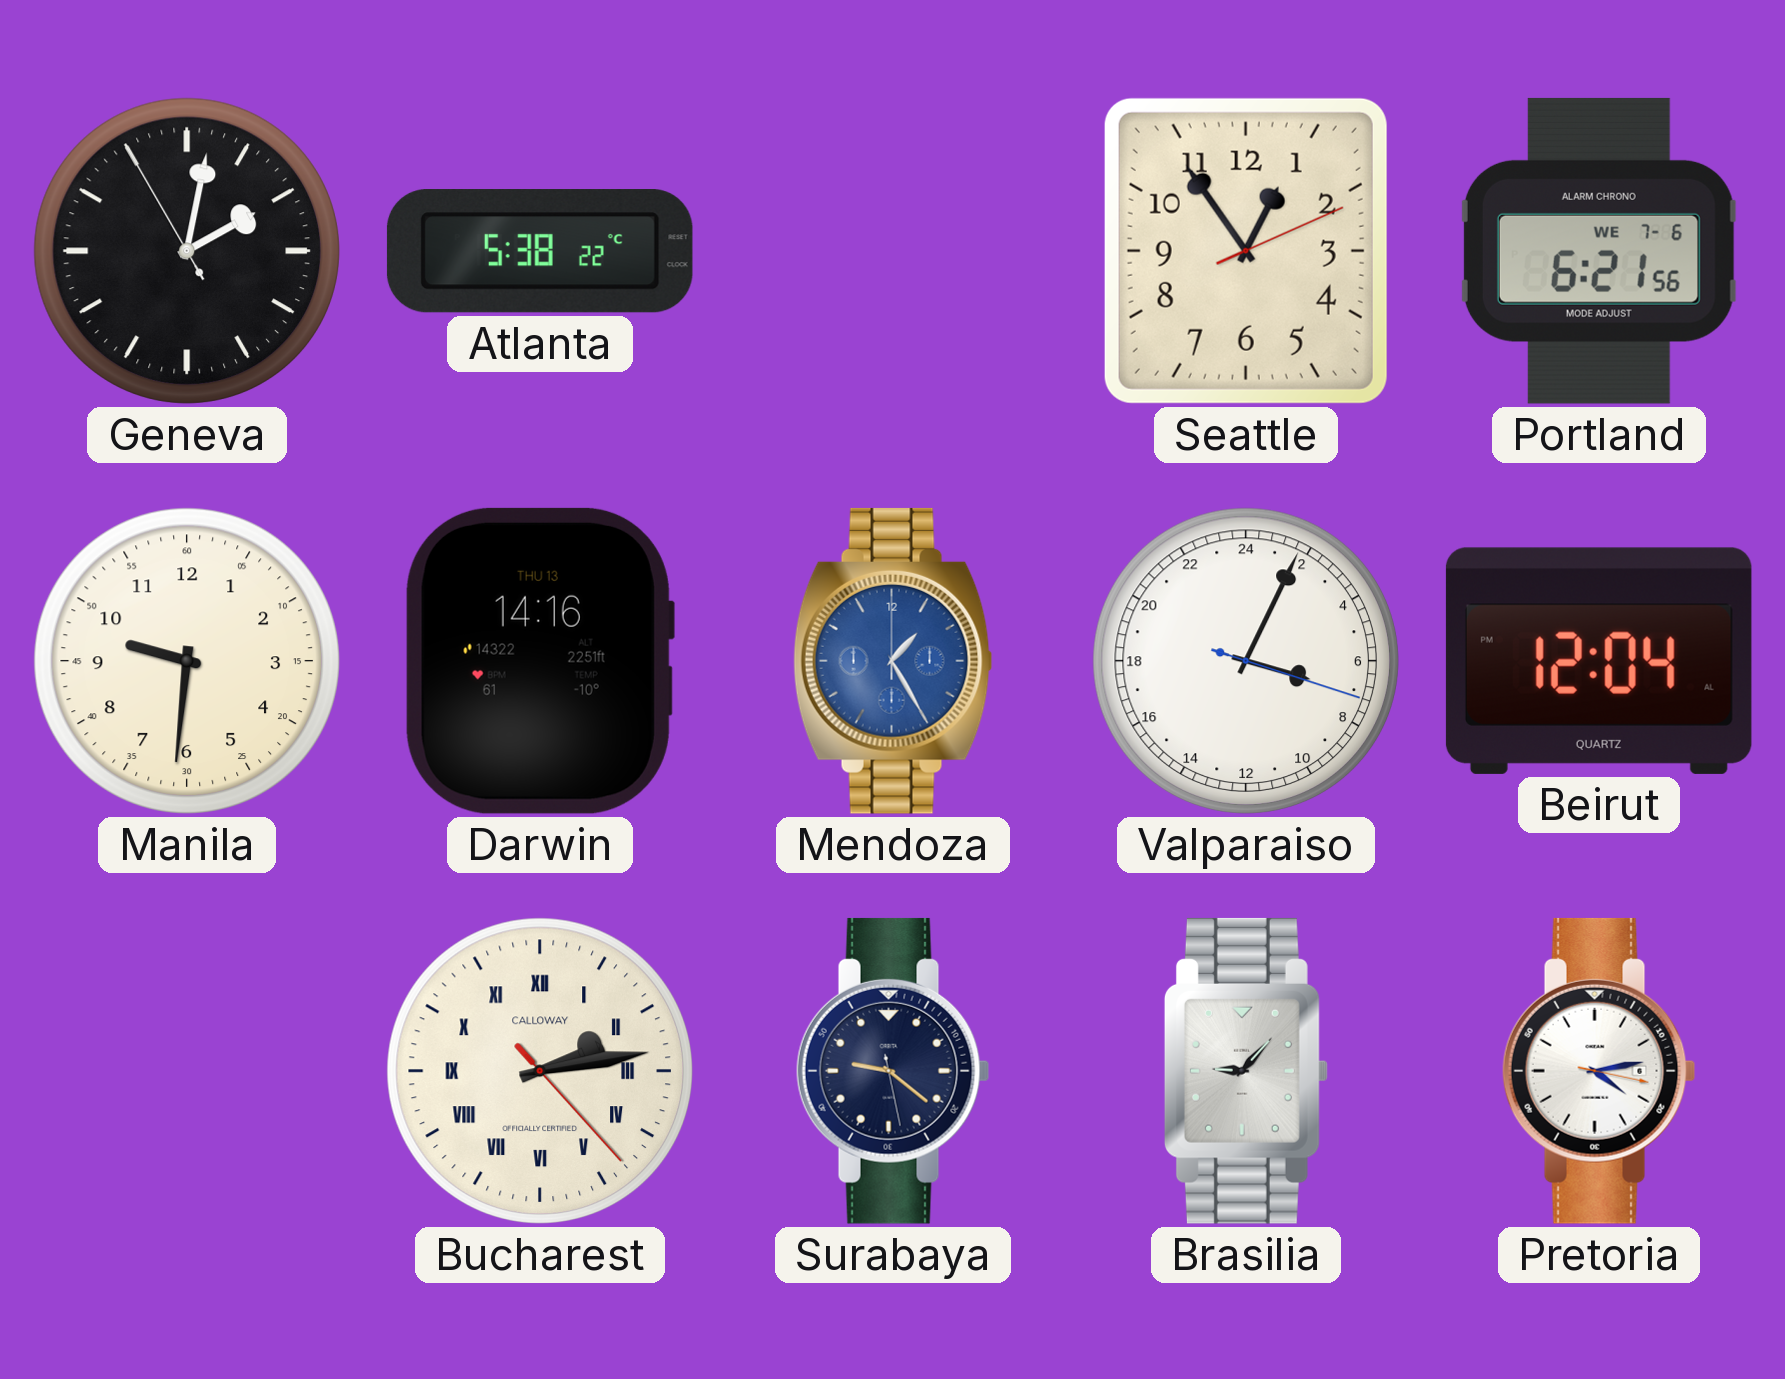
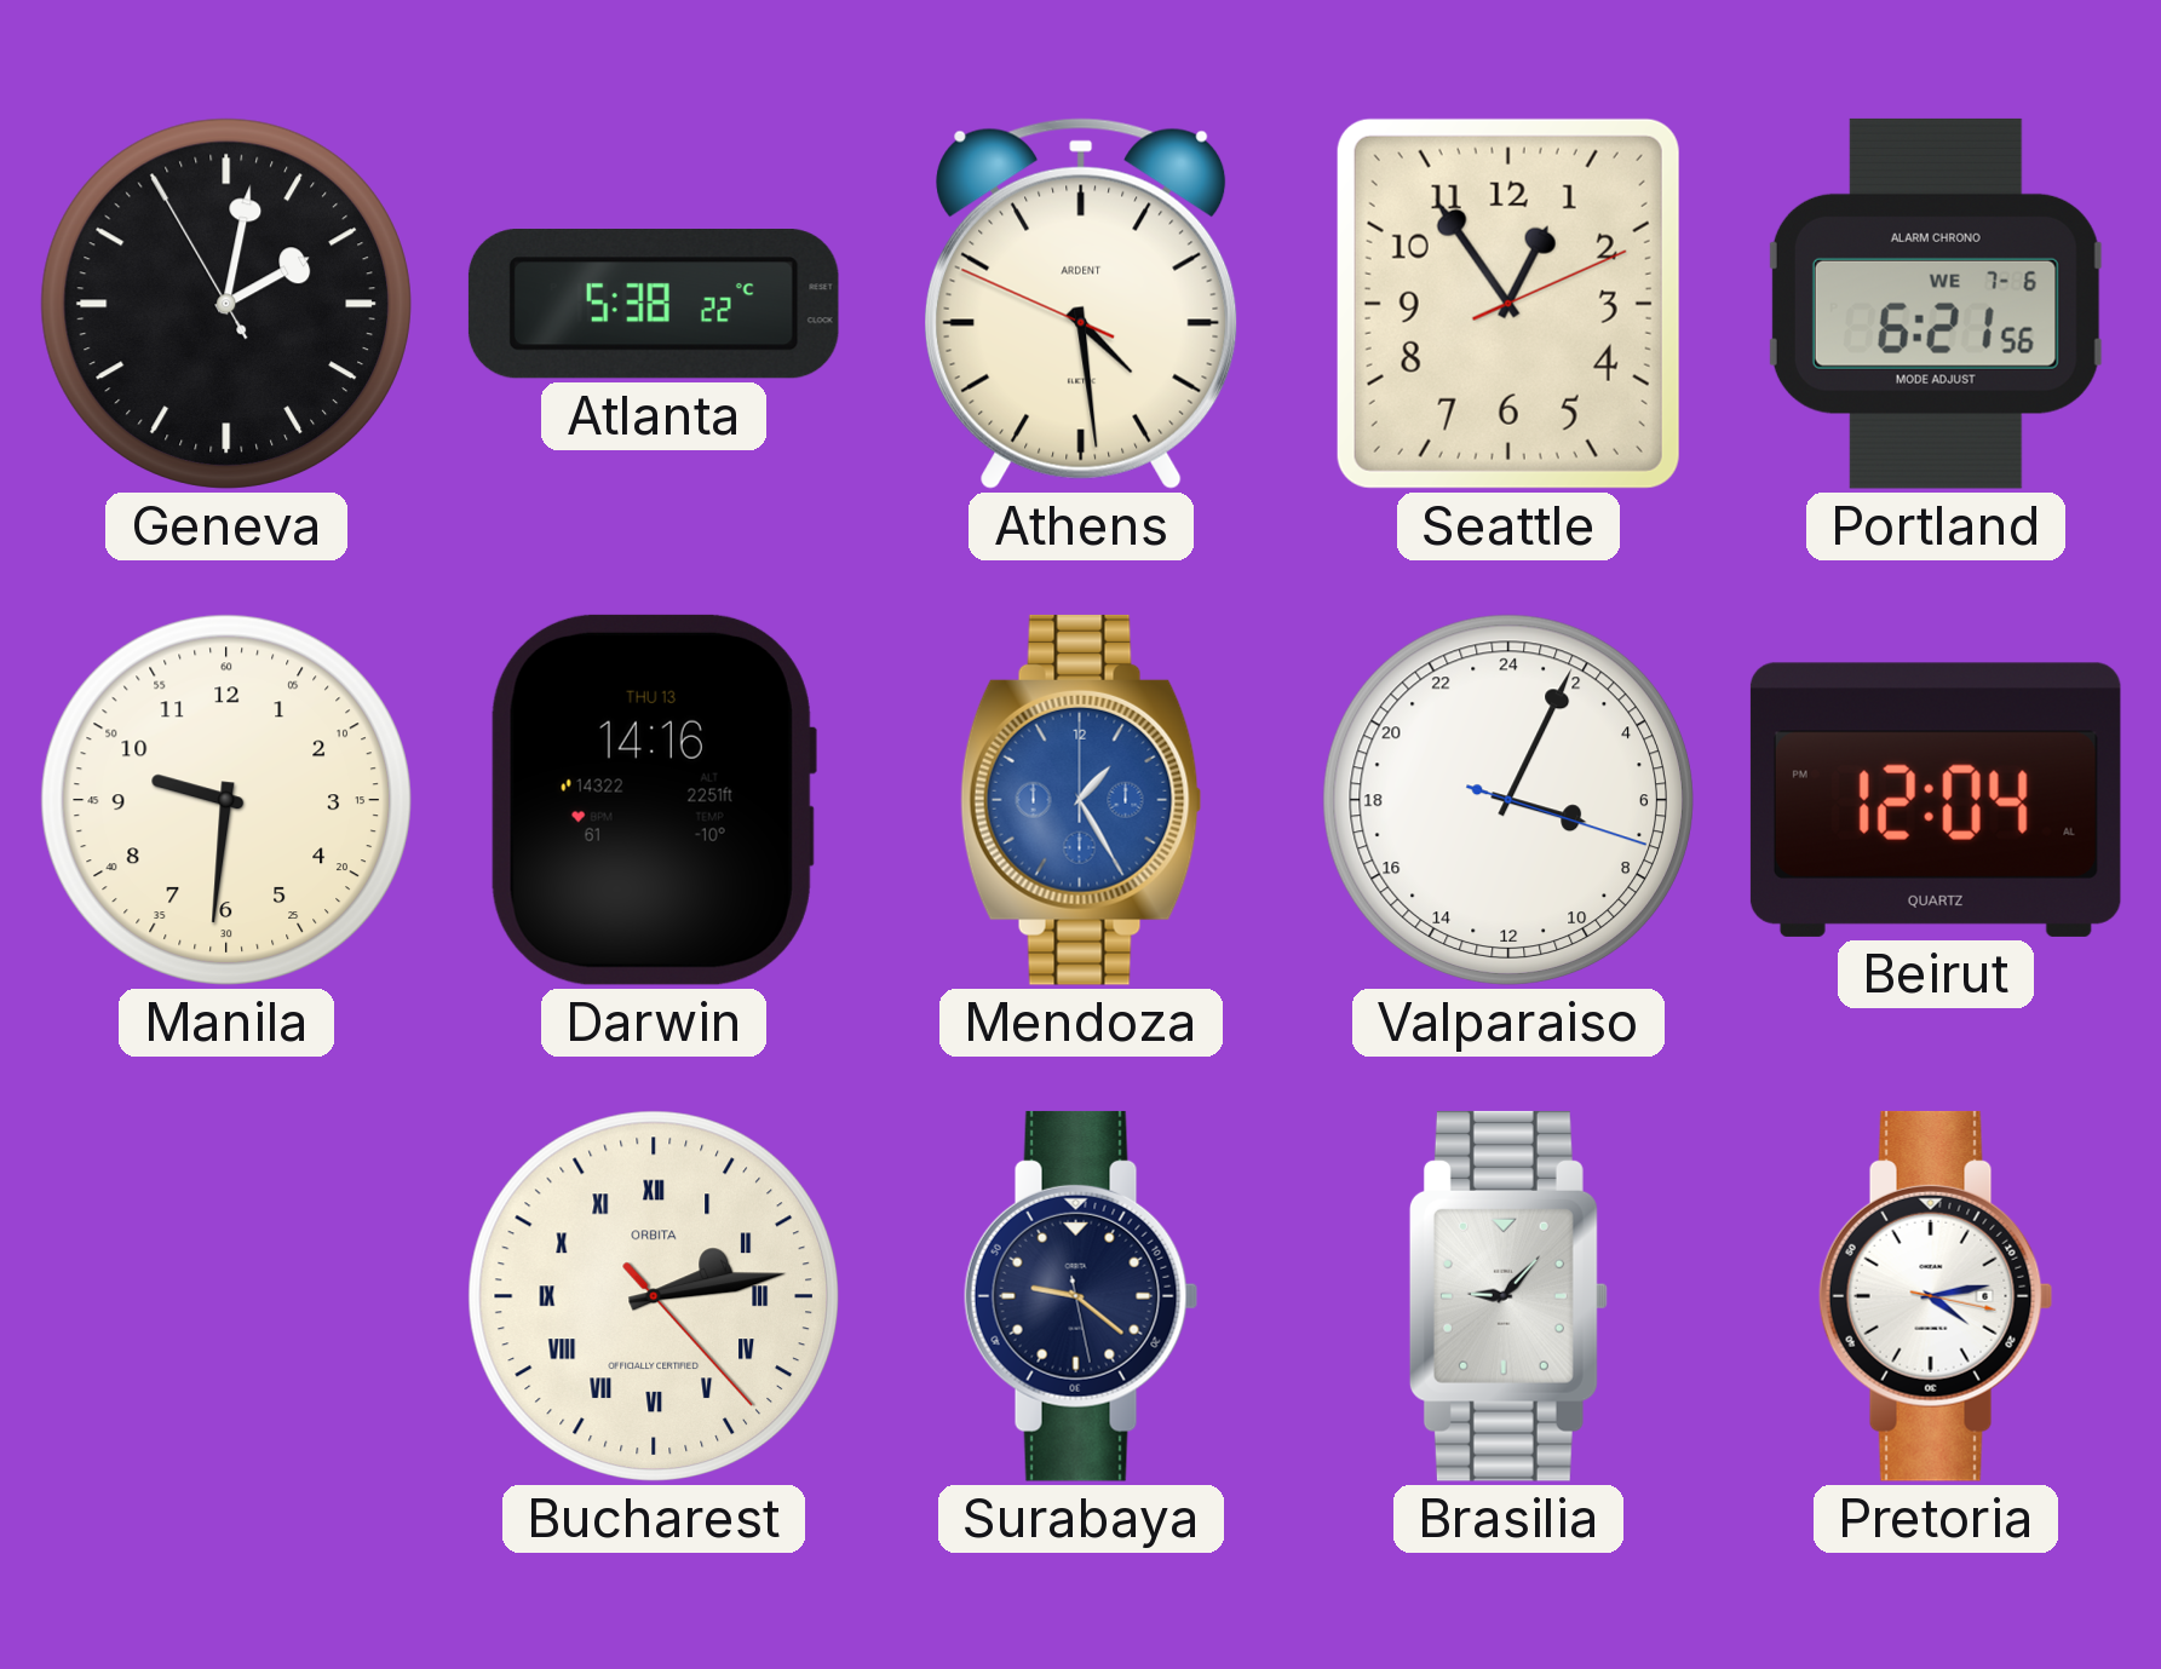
Athens: none -> 4:28
Bucharest brand: CALLOWAY -> ORBITA
